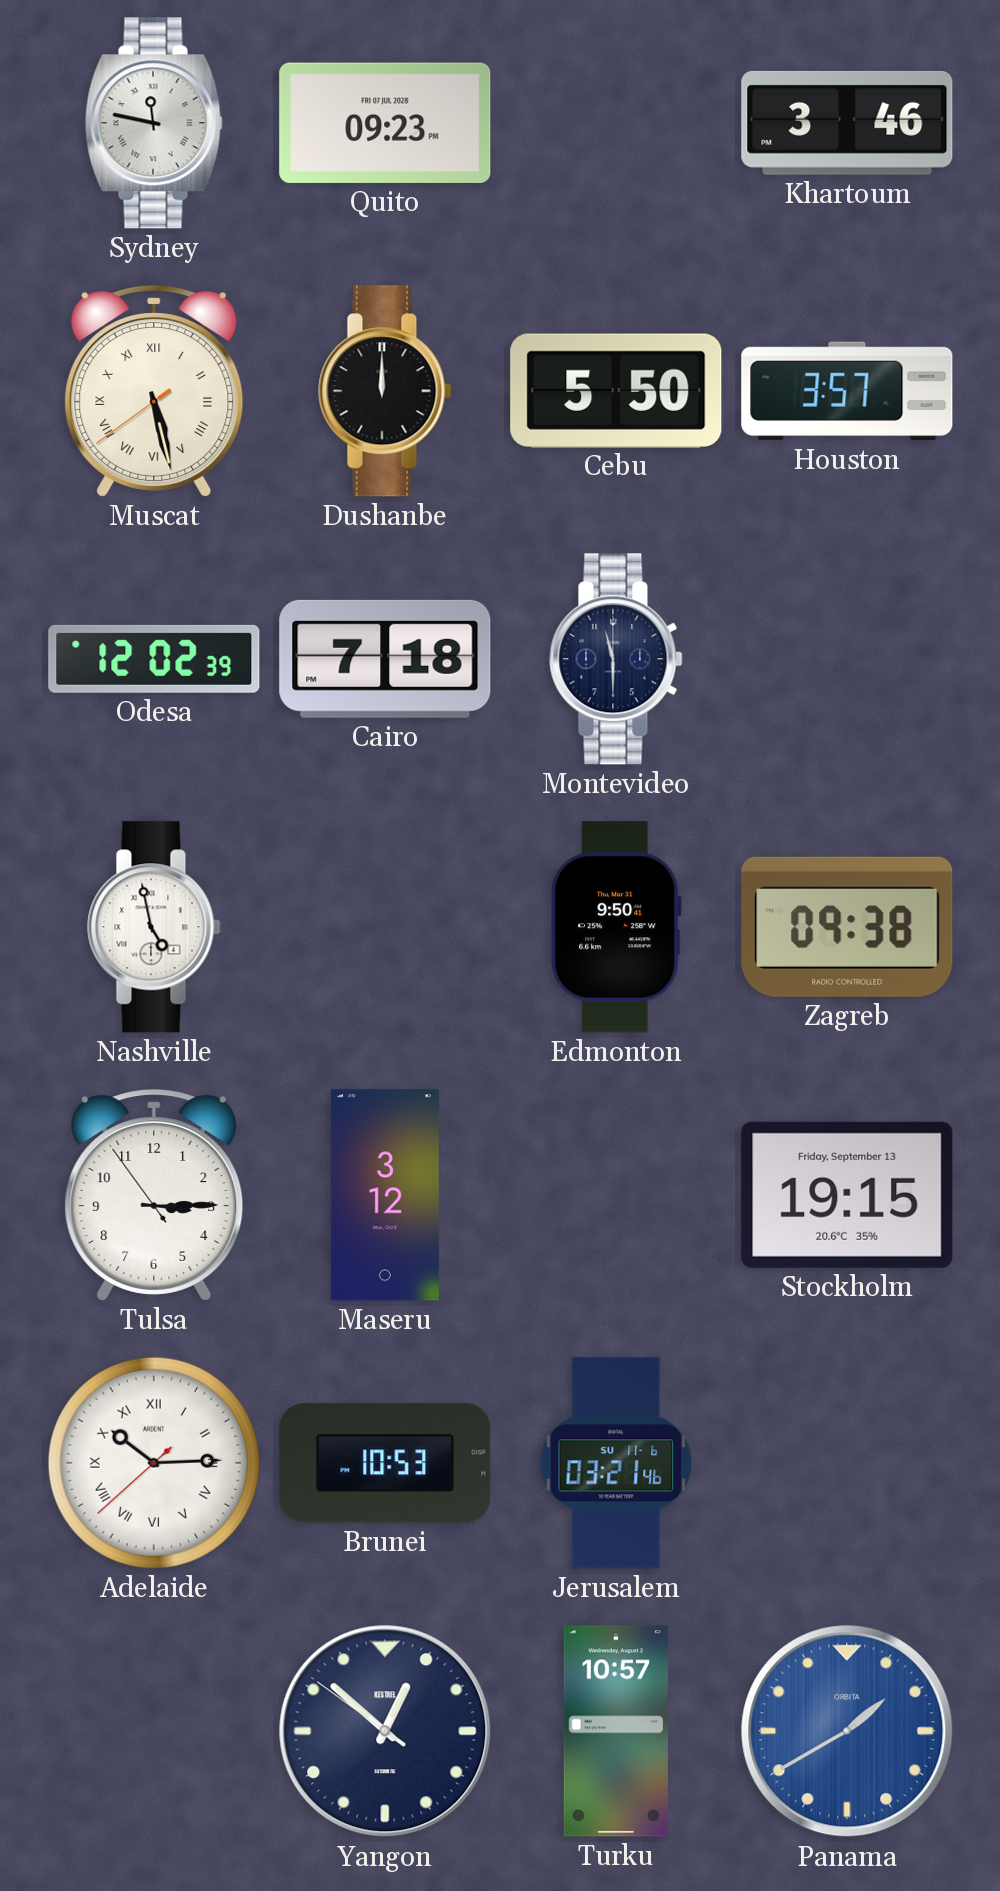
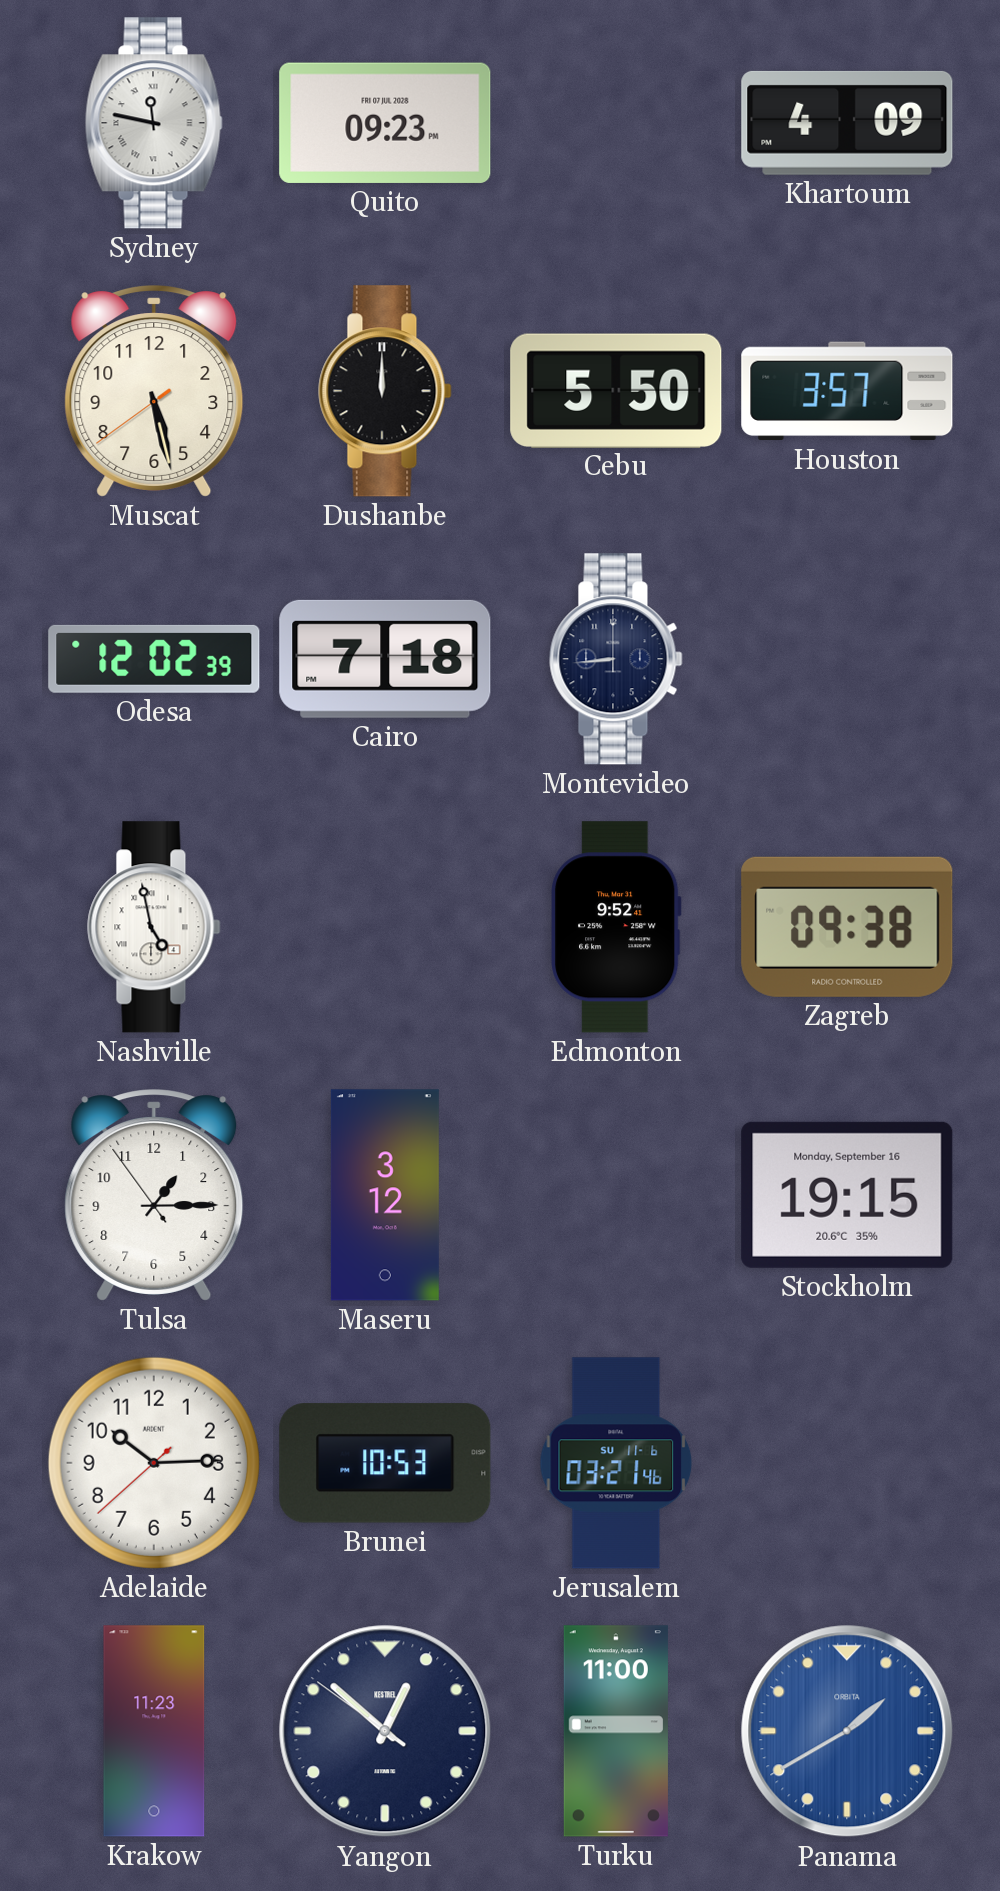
Khartoum: 3:46 -> 4:09
Muscat numerals: Roman -> Arabic
Montevideo: 11:30 -> 8:44
Edmonton: 9:50 -> 9:52
Tulsa: 3:14 -> 1:14
Stockholm date: Friday, September 13 -> Monday, September 16
Adelaide numerals: Roman -> Arabic
Krakow: none -> 11:23
Turku: 10:57 -> 11:00
